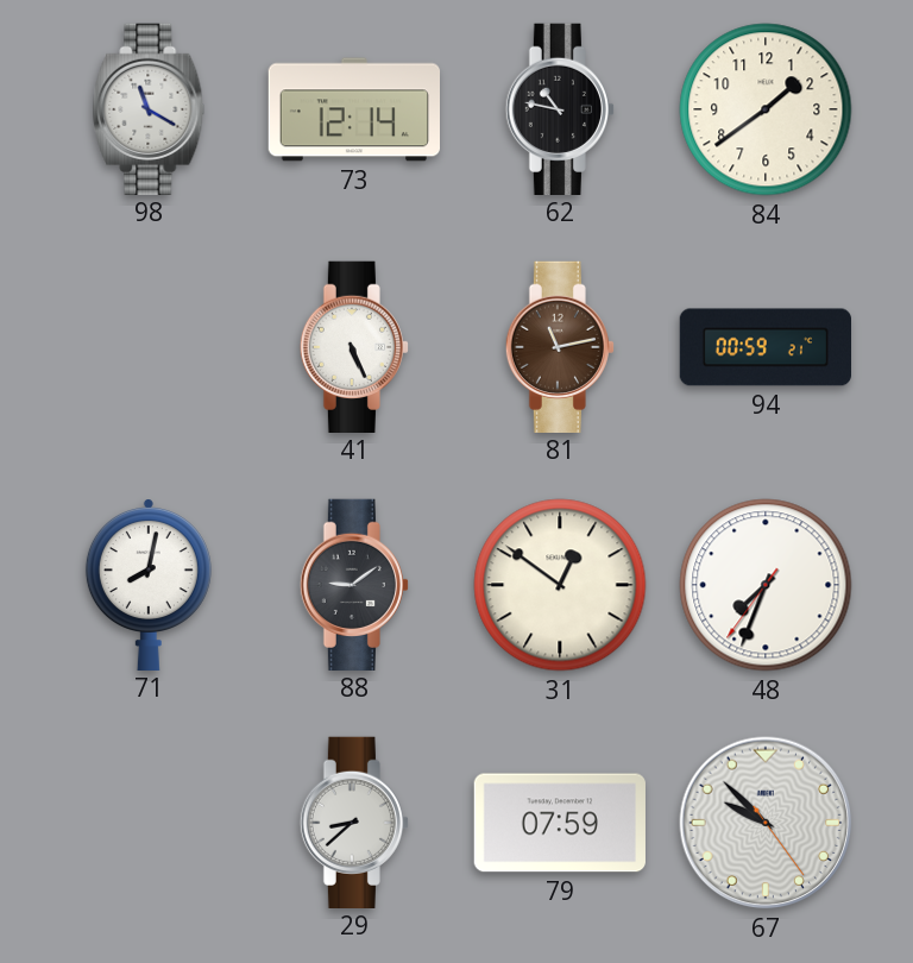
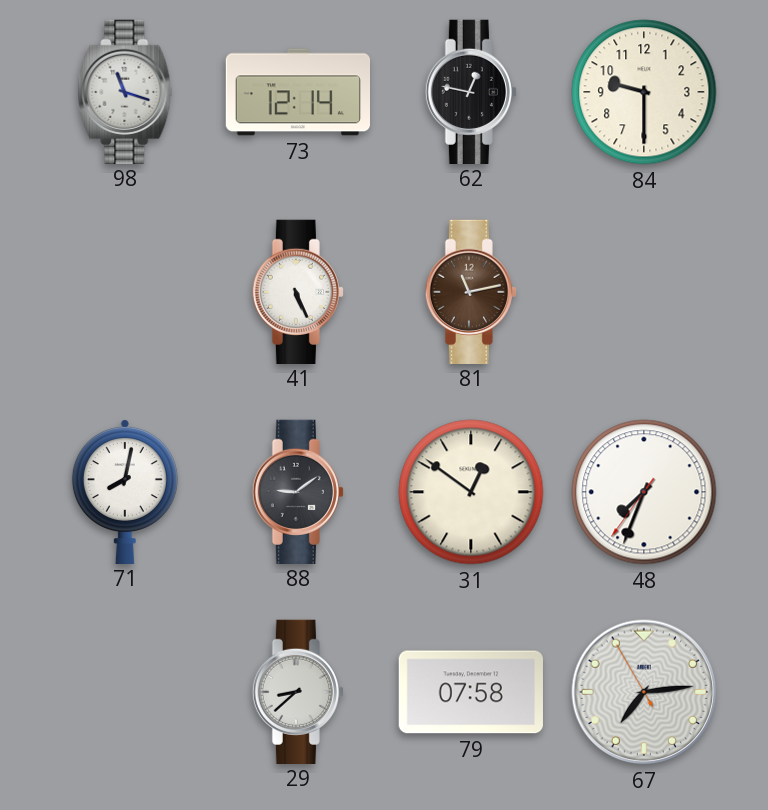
98: 11:20 -> 11:18
62: 10:47 -> 12:47
84: 1:39 -> 9:30
94: 00:59 -> none
79: 07:59 -> 07:58
67: 9:52 -> 7:13
